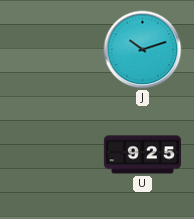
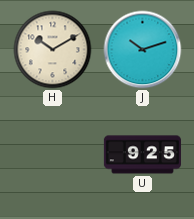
H: none -> 10:10
